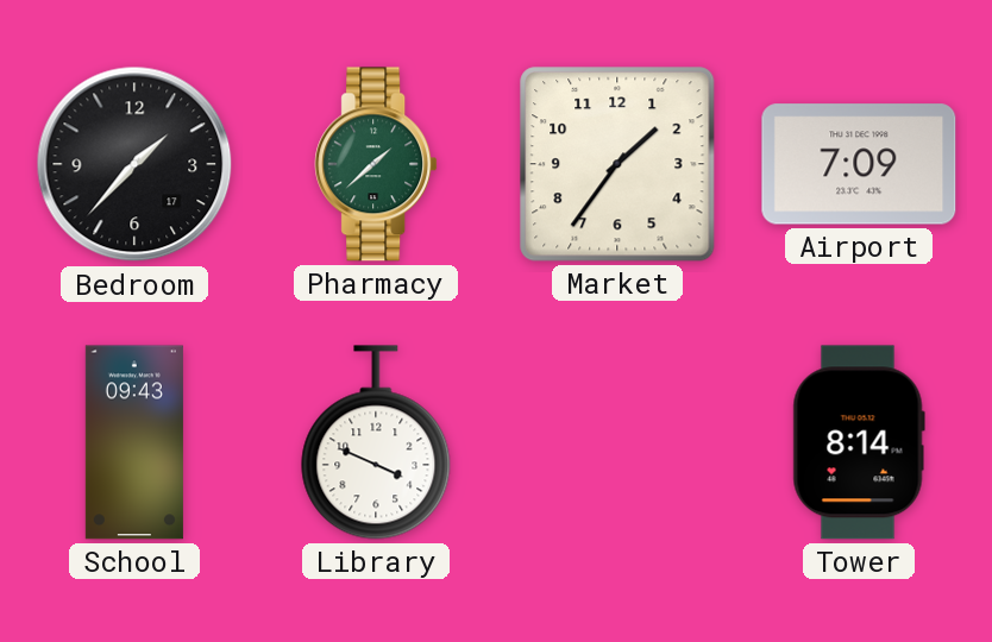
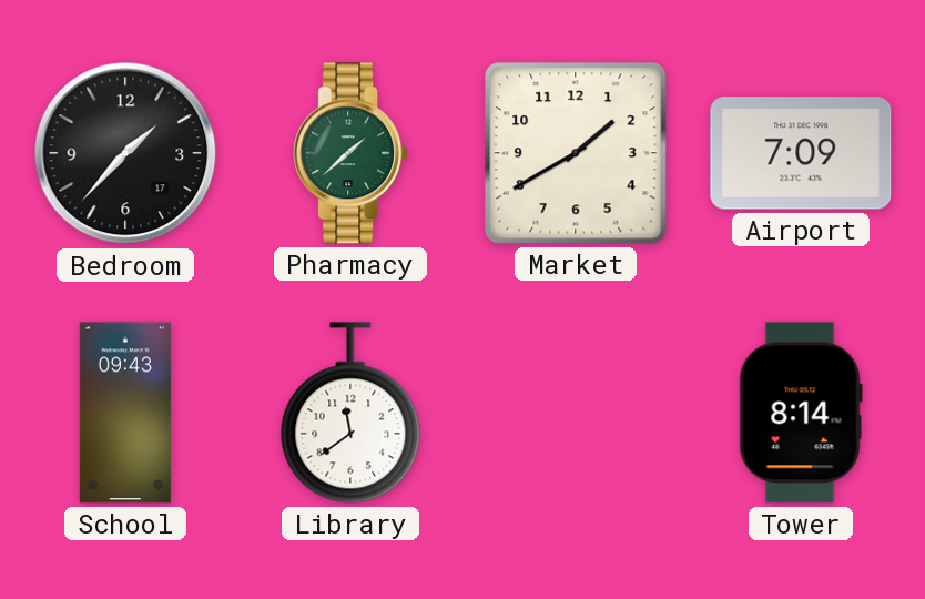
Market: 1:36 -> 1:40
Library: 3:49 -> 11:39
